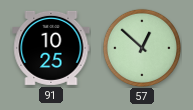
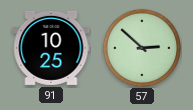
57: 12:52 -> 2:52
